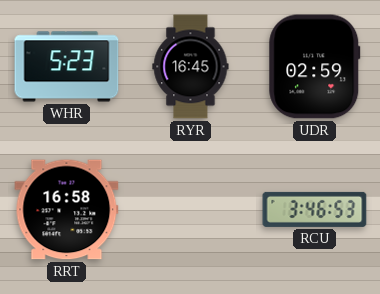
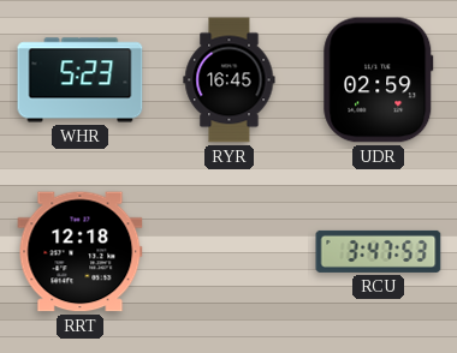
RRT: 16:58 -> 12:18
RCU: 3:46 -> 3:47
